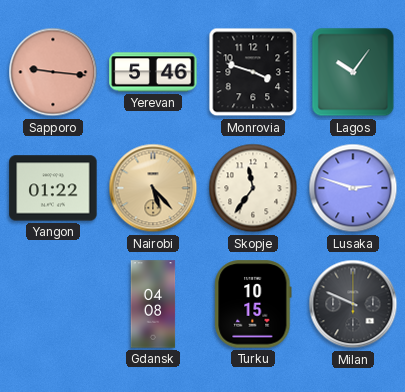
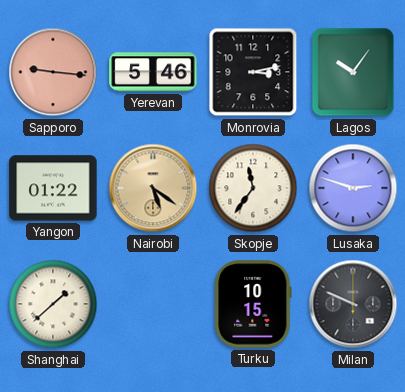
Monrovia: 3:48 -> 3:13
Nairobi: 5:23 -> 5:21
Shanghai: none -> 1:38
Gdansk: 04:08 -> none
